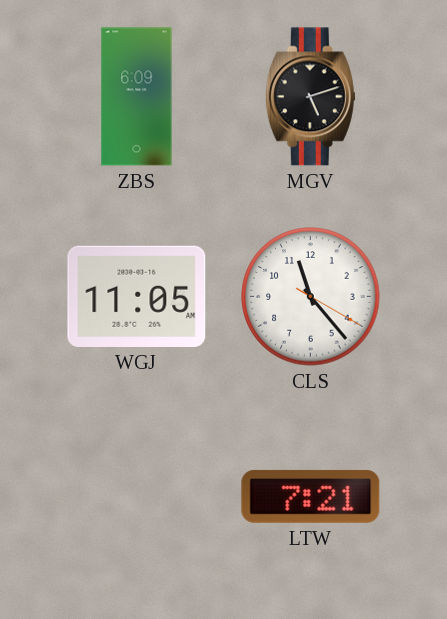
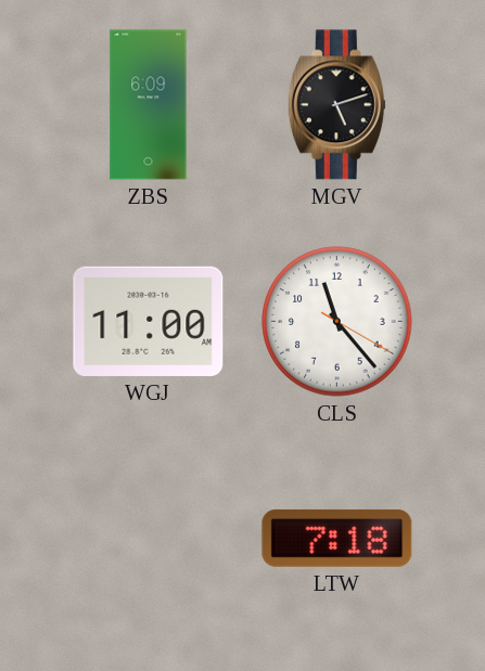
WGJ: 11:05 -> 11:00
LTW: 7:21 -> 7:18
